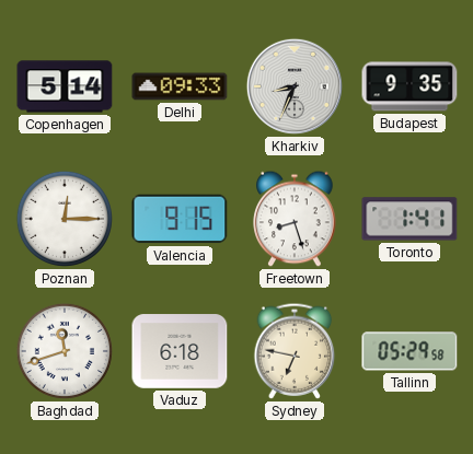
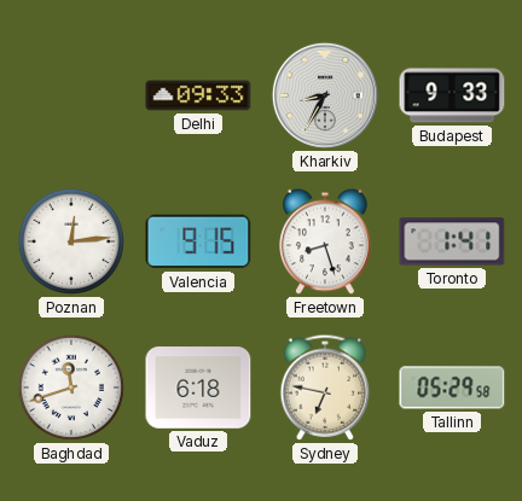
Copenhagen: 5:14 -> none
Kharkiv: 8:34 -> 8:35
Budapest: 9:35 -> 9:33
Poznan: 12:15 -> 12:14
